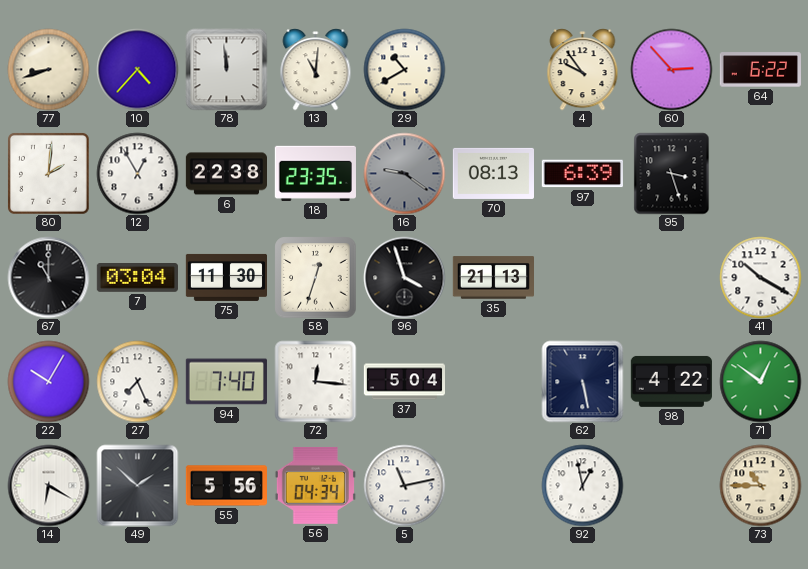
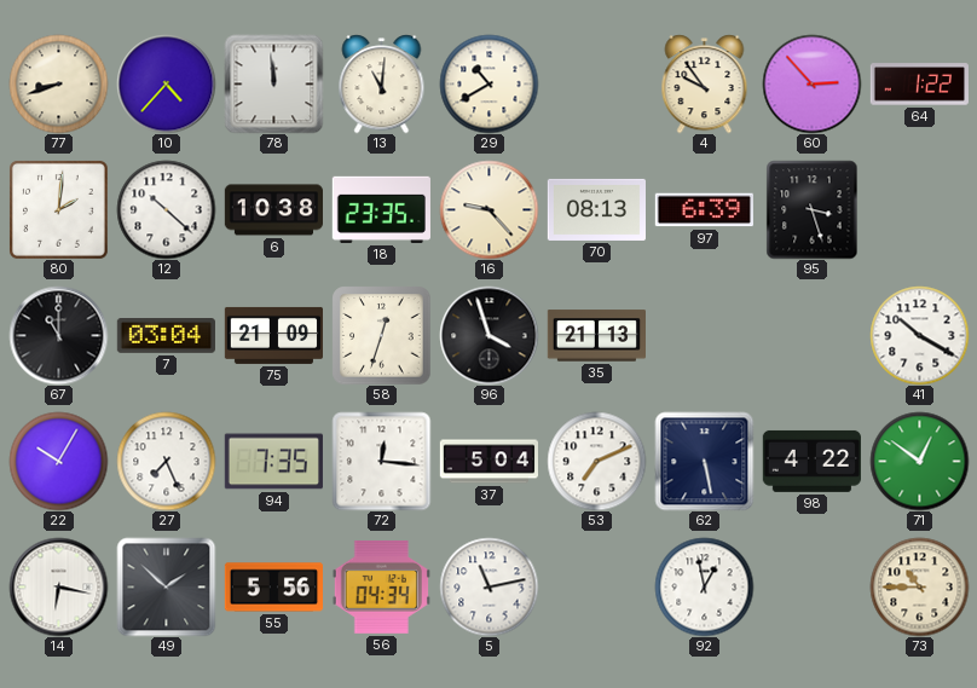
64: 6:22 -> 1:22
12: 12:55 -> 10:22
6: 22:38 -> 10:38
16: 9:21 -> 9:23
16 dial: grey -> cream
75: 11:30 -> 21:09
94: 7:40 -> 7:35
53: none -> 7:11
14: 6:20 -> 6:17
